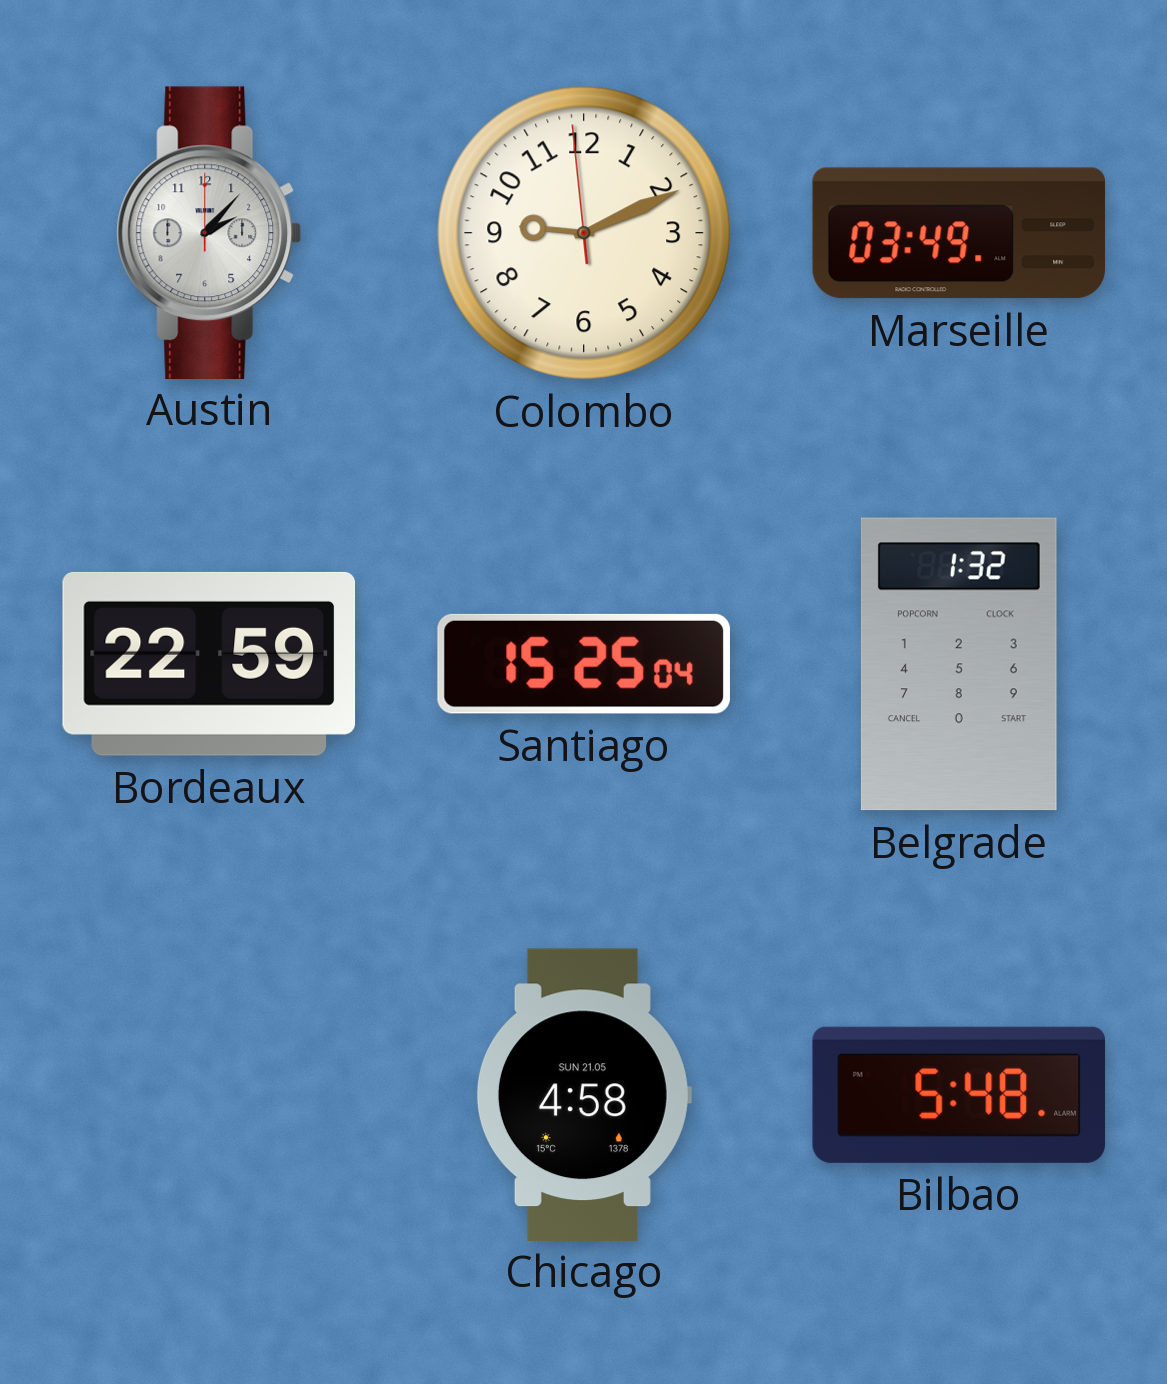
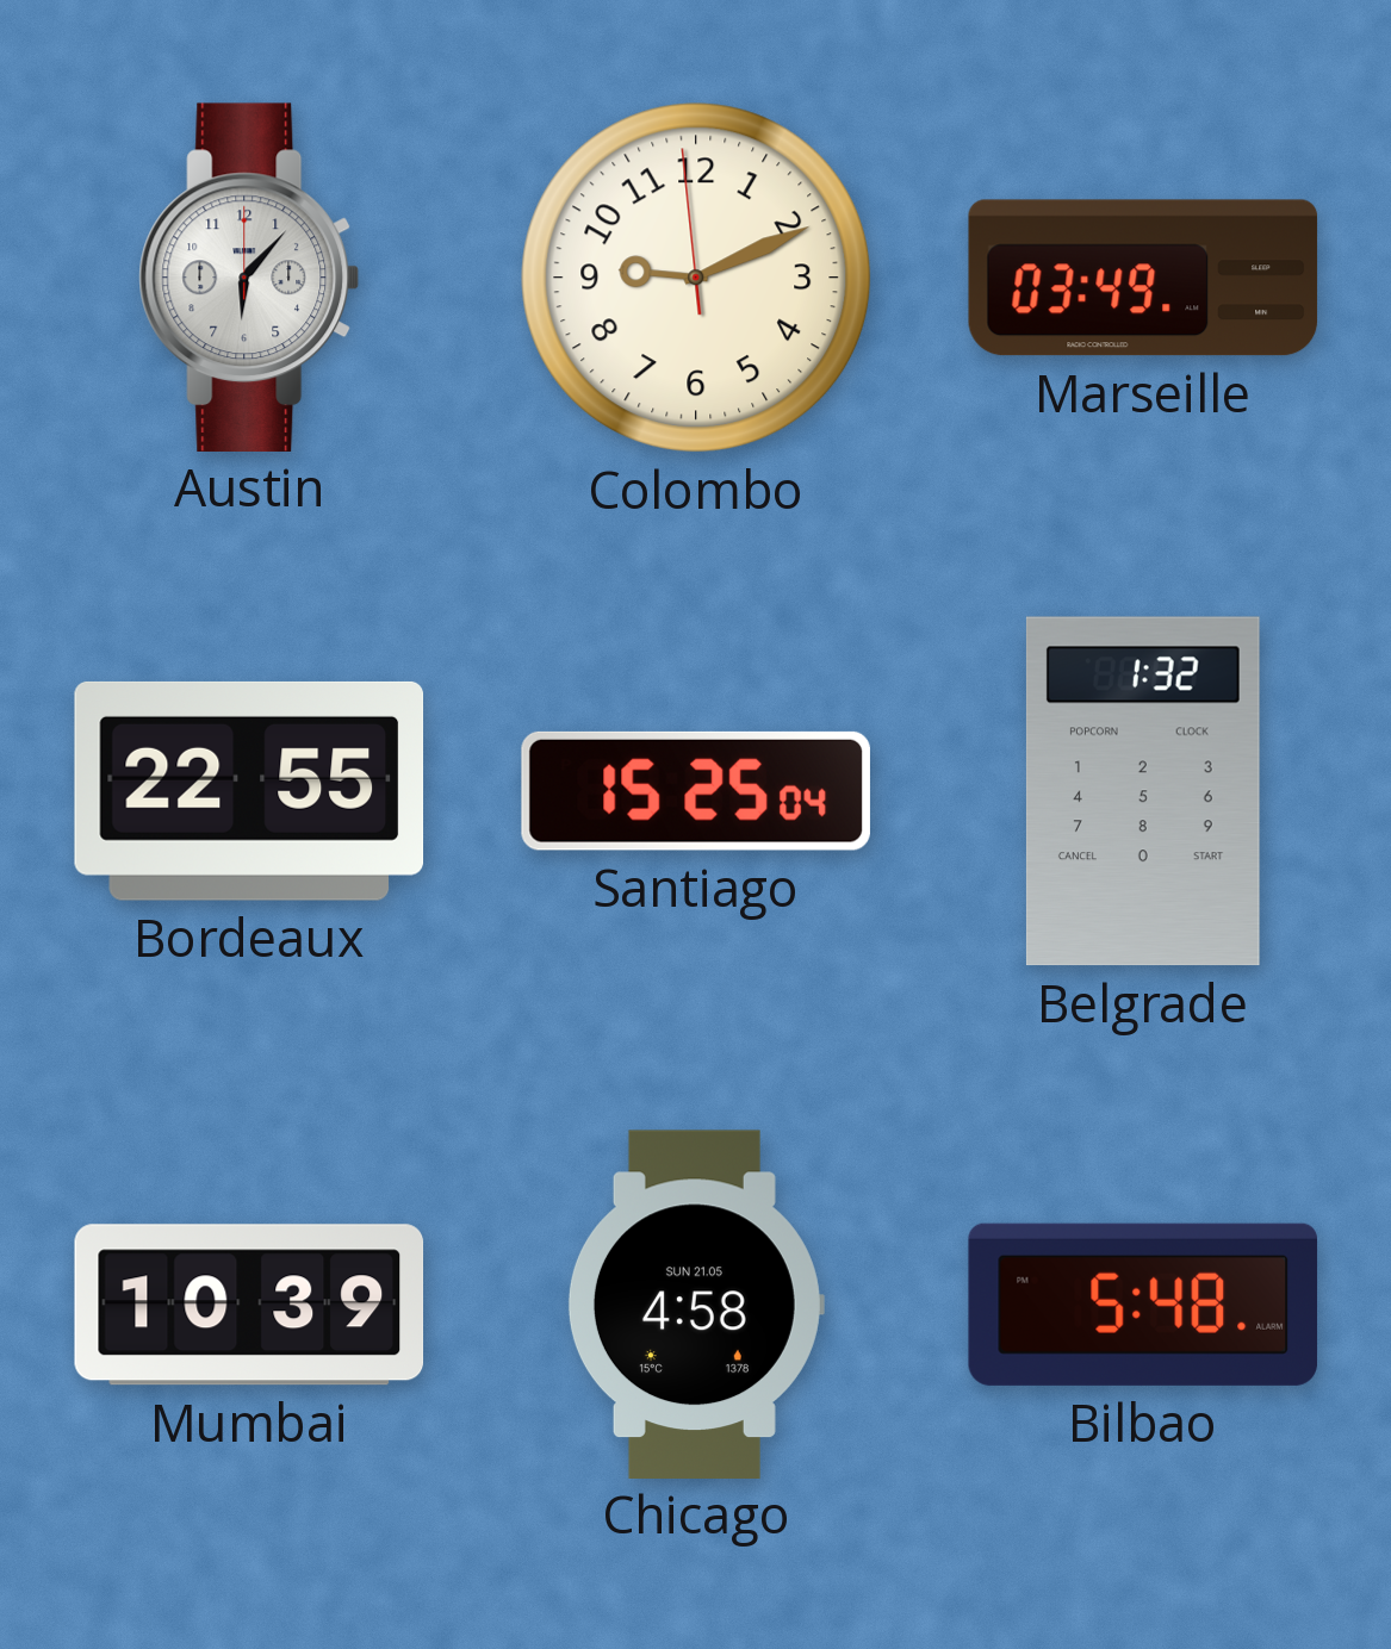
Austin: 2:07 -> 6:07
Bordeaux: 22:59 -> 22:55
Mumbai: none -> 10:39
